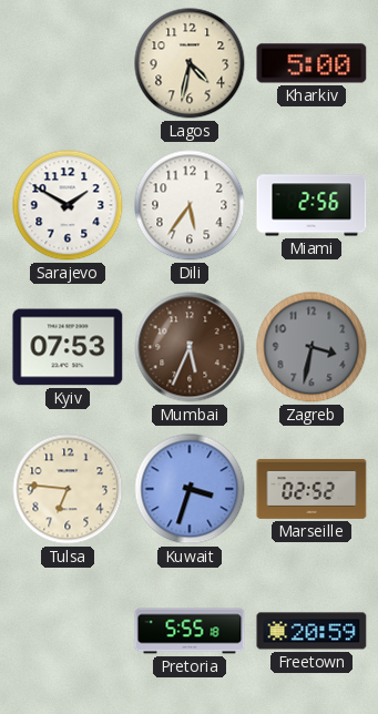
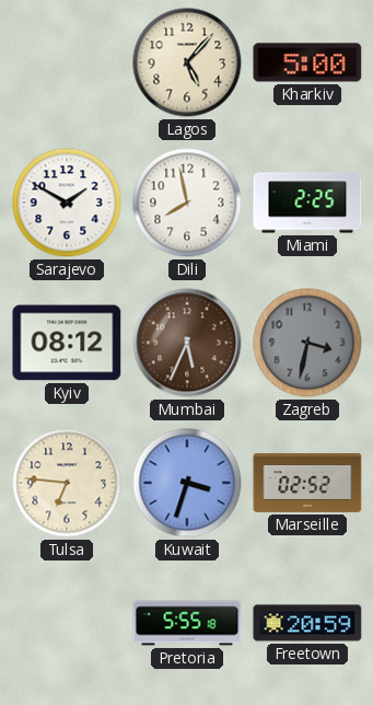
Lagos: 4:32 -> 5:07
Dili: 5:36 -> 7:58
Miami: 2:56 -> 2:25
Kyiv: 07:53 -> 08:12
